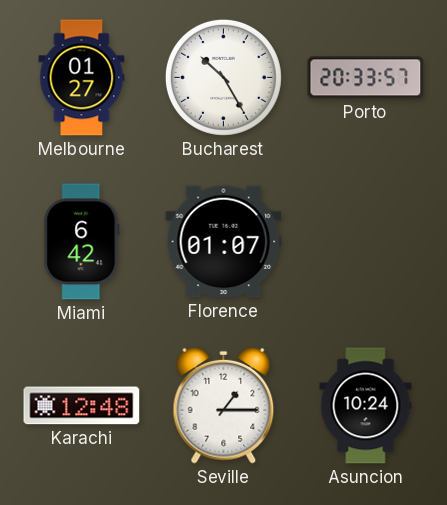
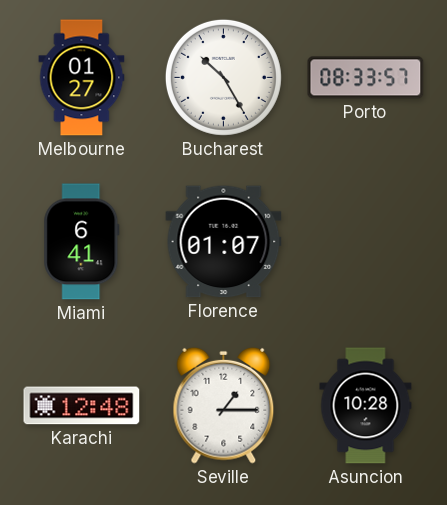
Porto: 20:33 -> 08:33
Miami: 6:42 -> 6:41
Asuncion: 10:24 -> 10:28
